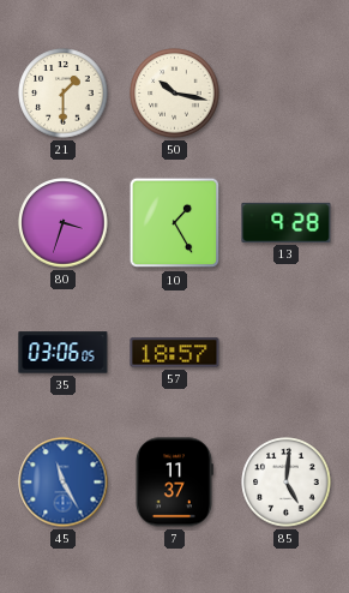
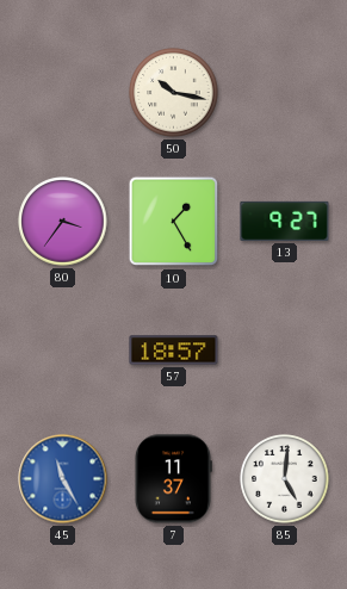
21: 1:30 -> none
80: 3:33 -> 3:36
13: 9:28 -> 9:27
35: 03:06 -> none
